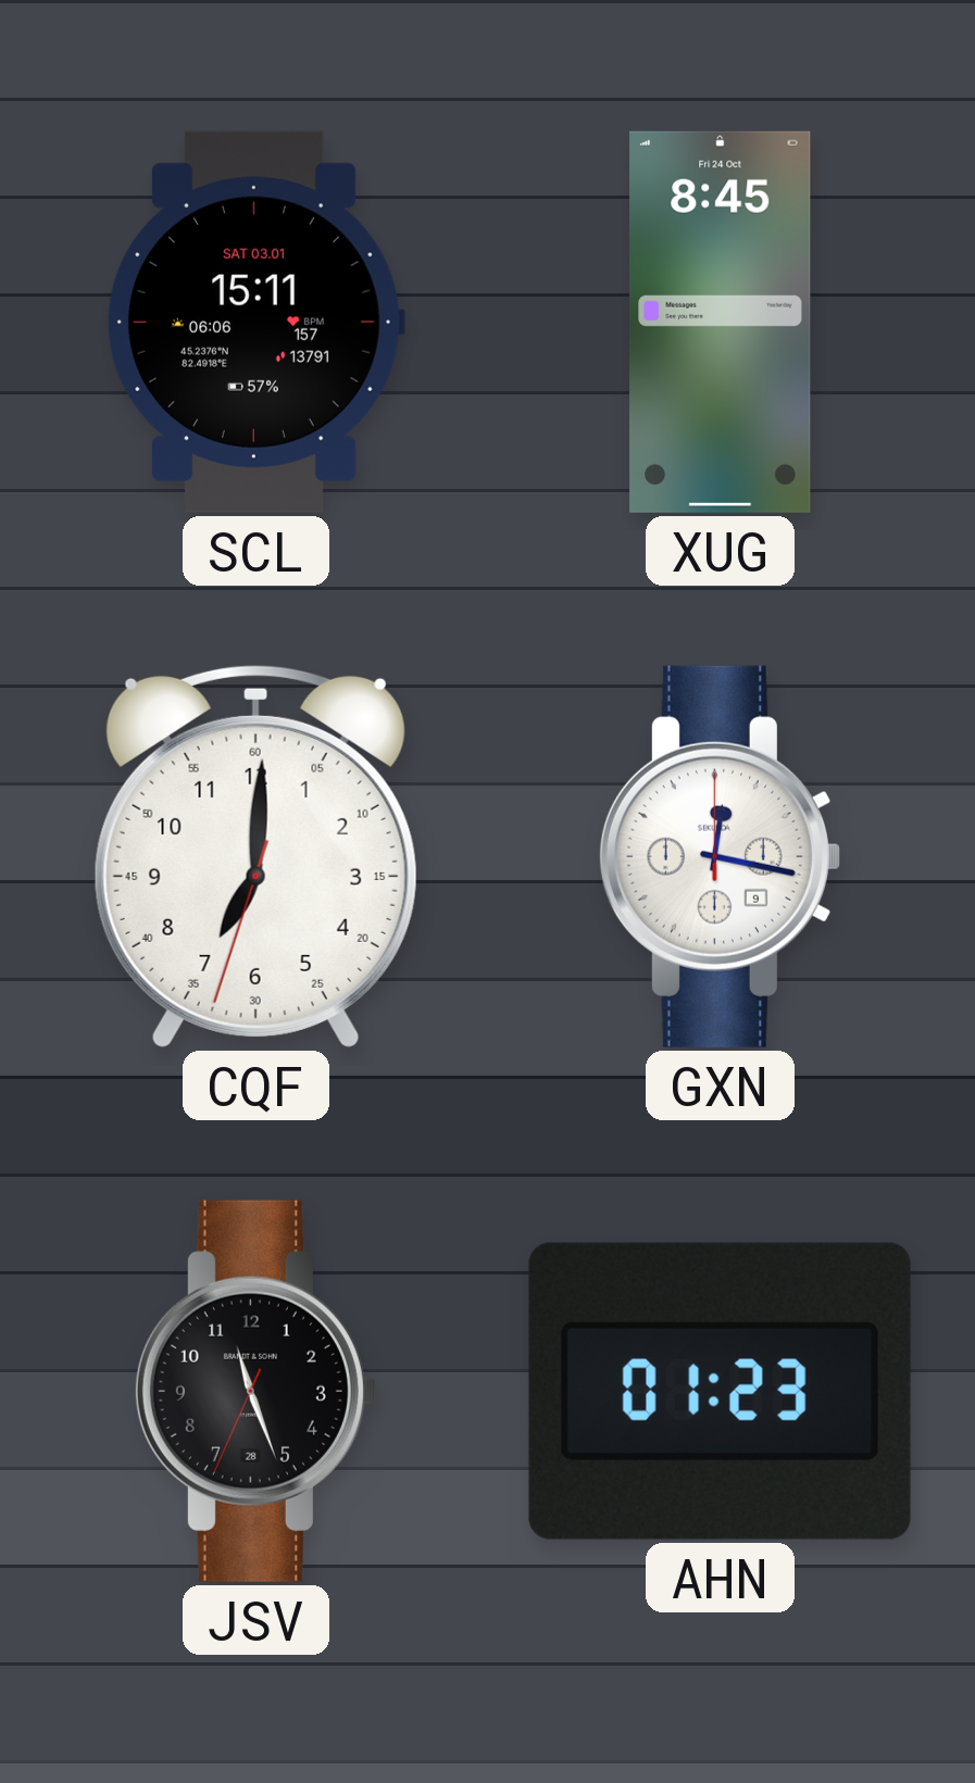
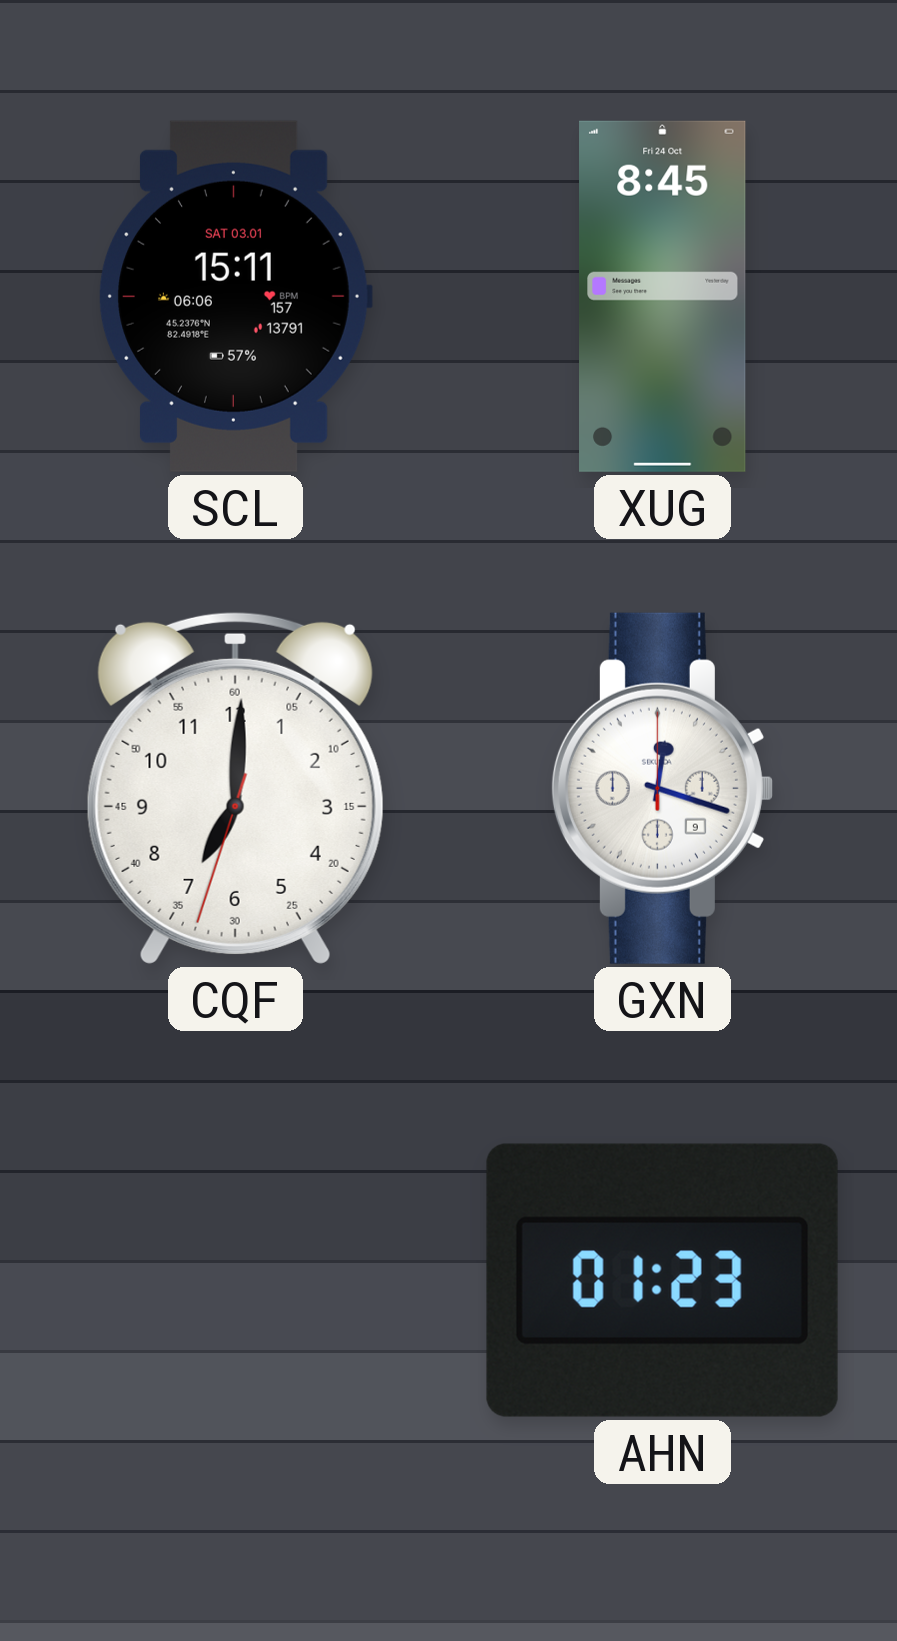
GXN: 12:17 -> 12:18
JSV: 11:26 -> none
